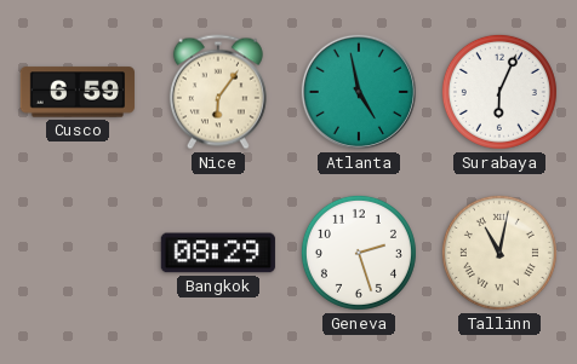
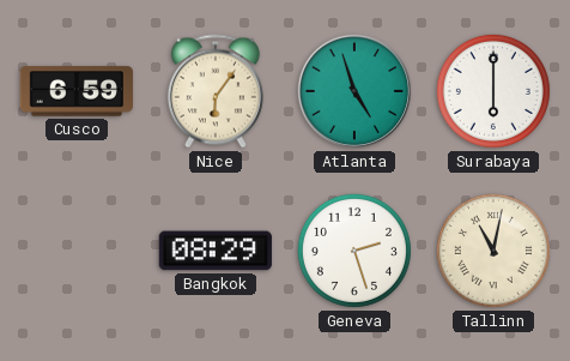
Atlanta: 4:58 -> 4:57
Surabaya: 6:04 -> 6:00
